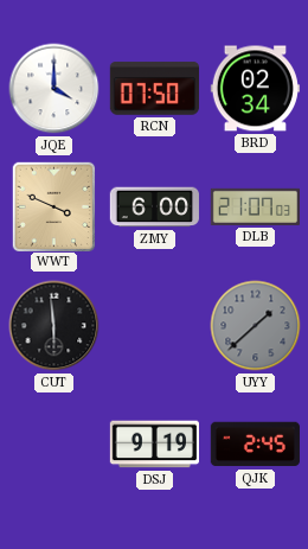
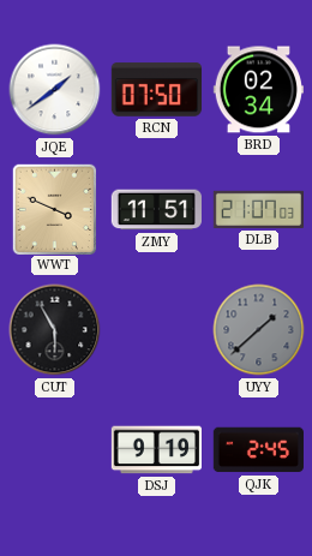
JQE: 4:00 -> 1:39
ZMY: 6:00 -> 11:51
CUT: 5:59 -> 5:55
